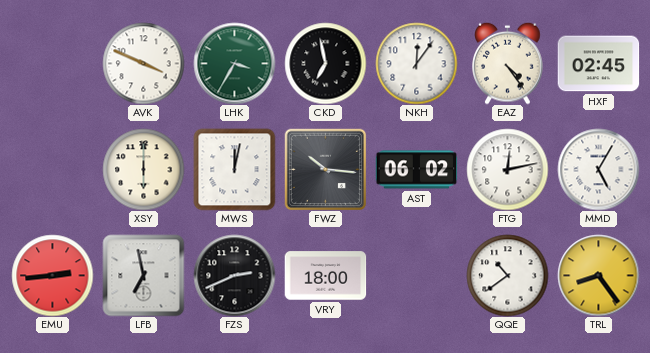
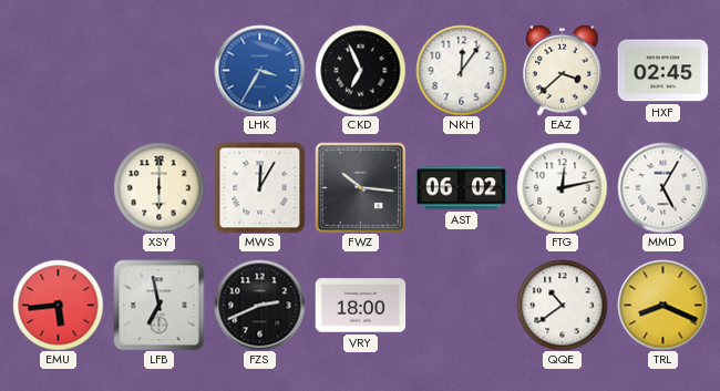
AVK: 3:49 -> none
LHK dial: green -> blue
CKD: 6:58 -> 6:56
EAZ: 4:24 -> 3:38
MWS: 12:02 -> 12:05
EMU: 2:44 -> 5:44
TRL: 8:24 -> 8:19
